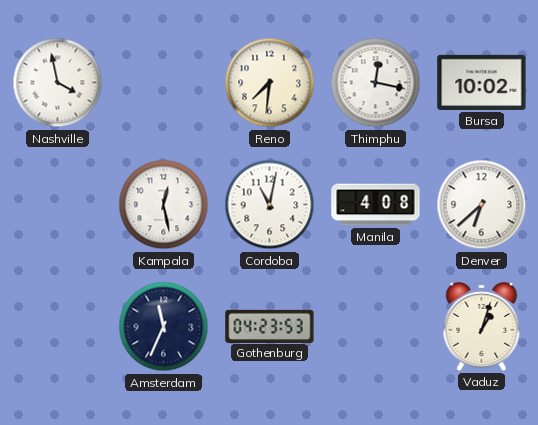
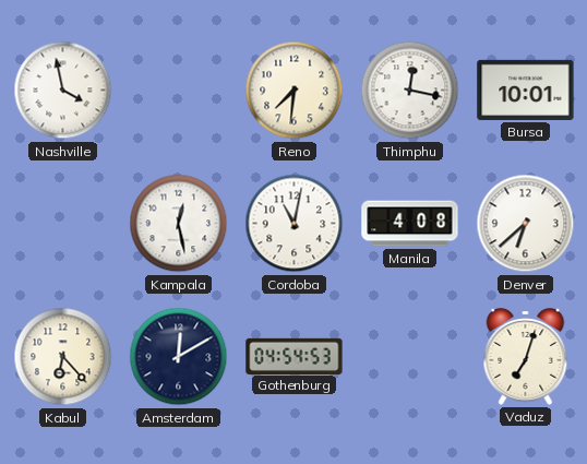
Bursa: 10:02 -> 10:01
Kabul: none -> 6:23
Amsterdam: 11:34 -> 12:10
Gothenburg: 04:23 -> 04:54
Vaduz: 1:03 -> 7:03
